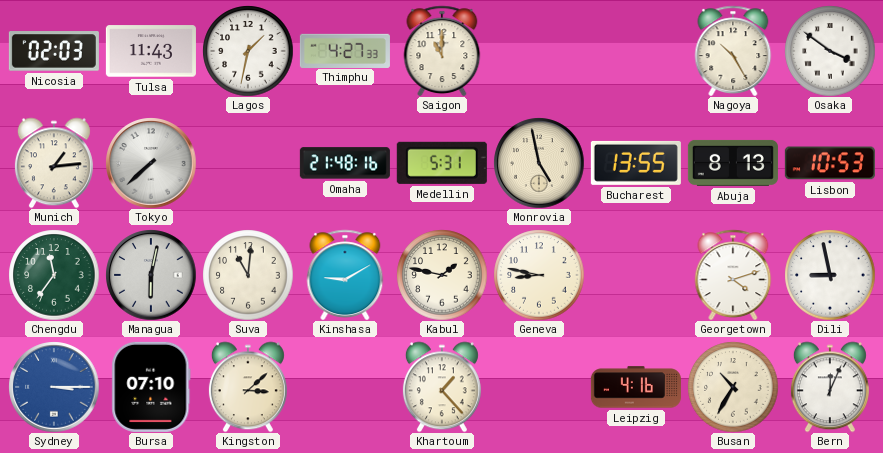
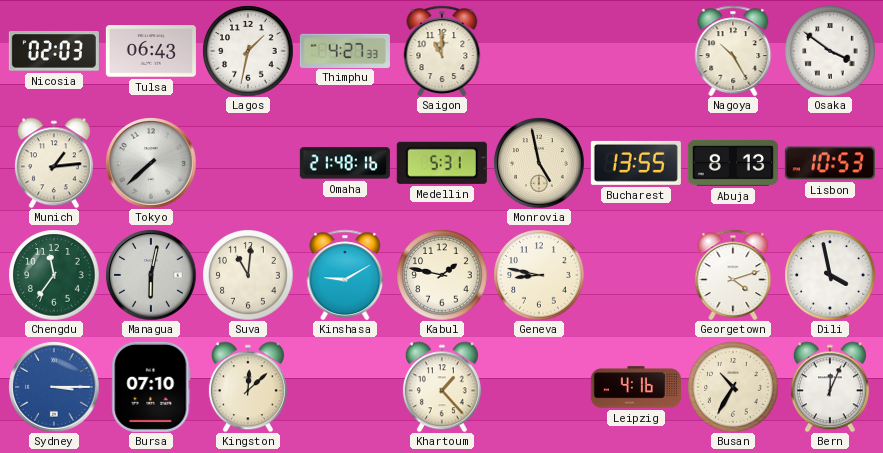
Tulsa: 11:43 -> 06:43
Dili: 8:58 -> 3:58
Kingston: 3:08 -> 12:08
